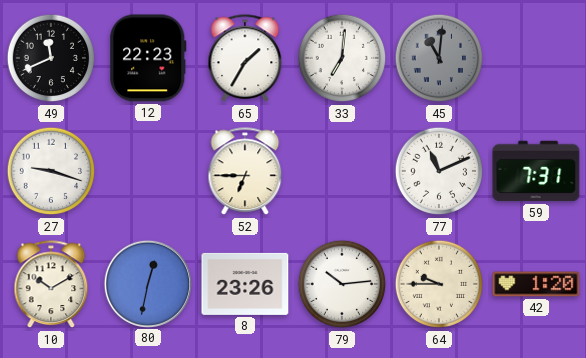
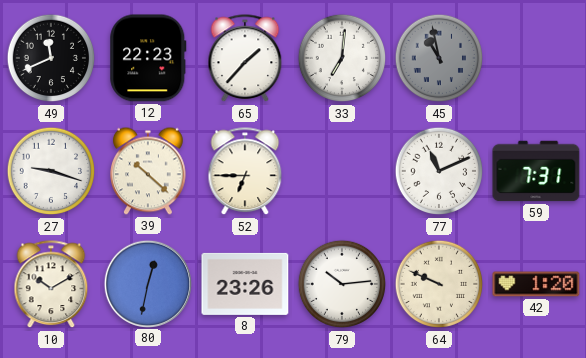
65: 1:35 -> 1:37
45: 11:01 -> 10:58
39: none -> 10:22
64: 9:45 -> 9:49
